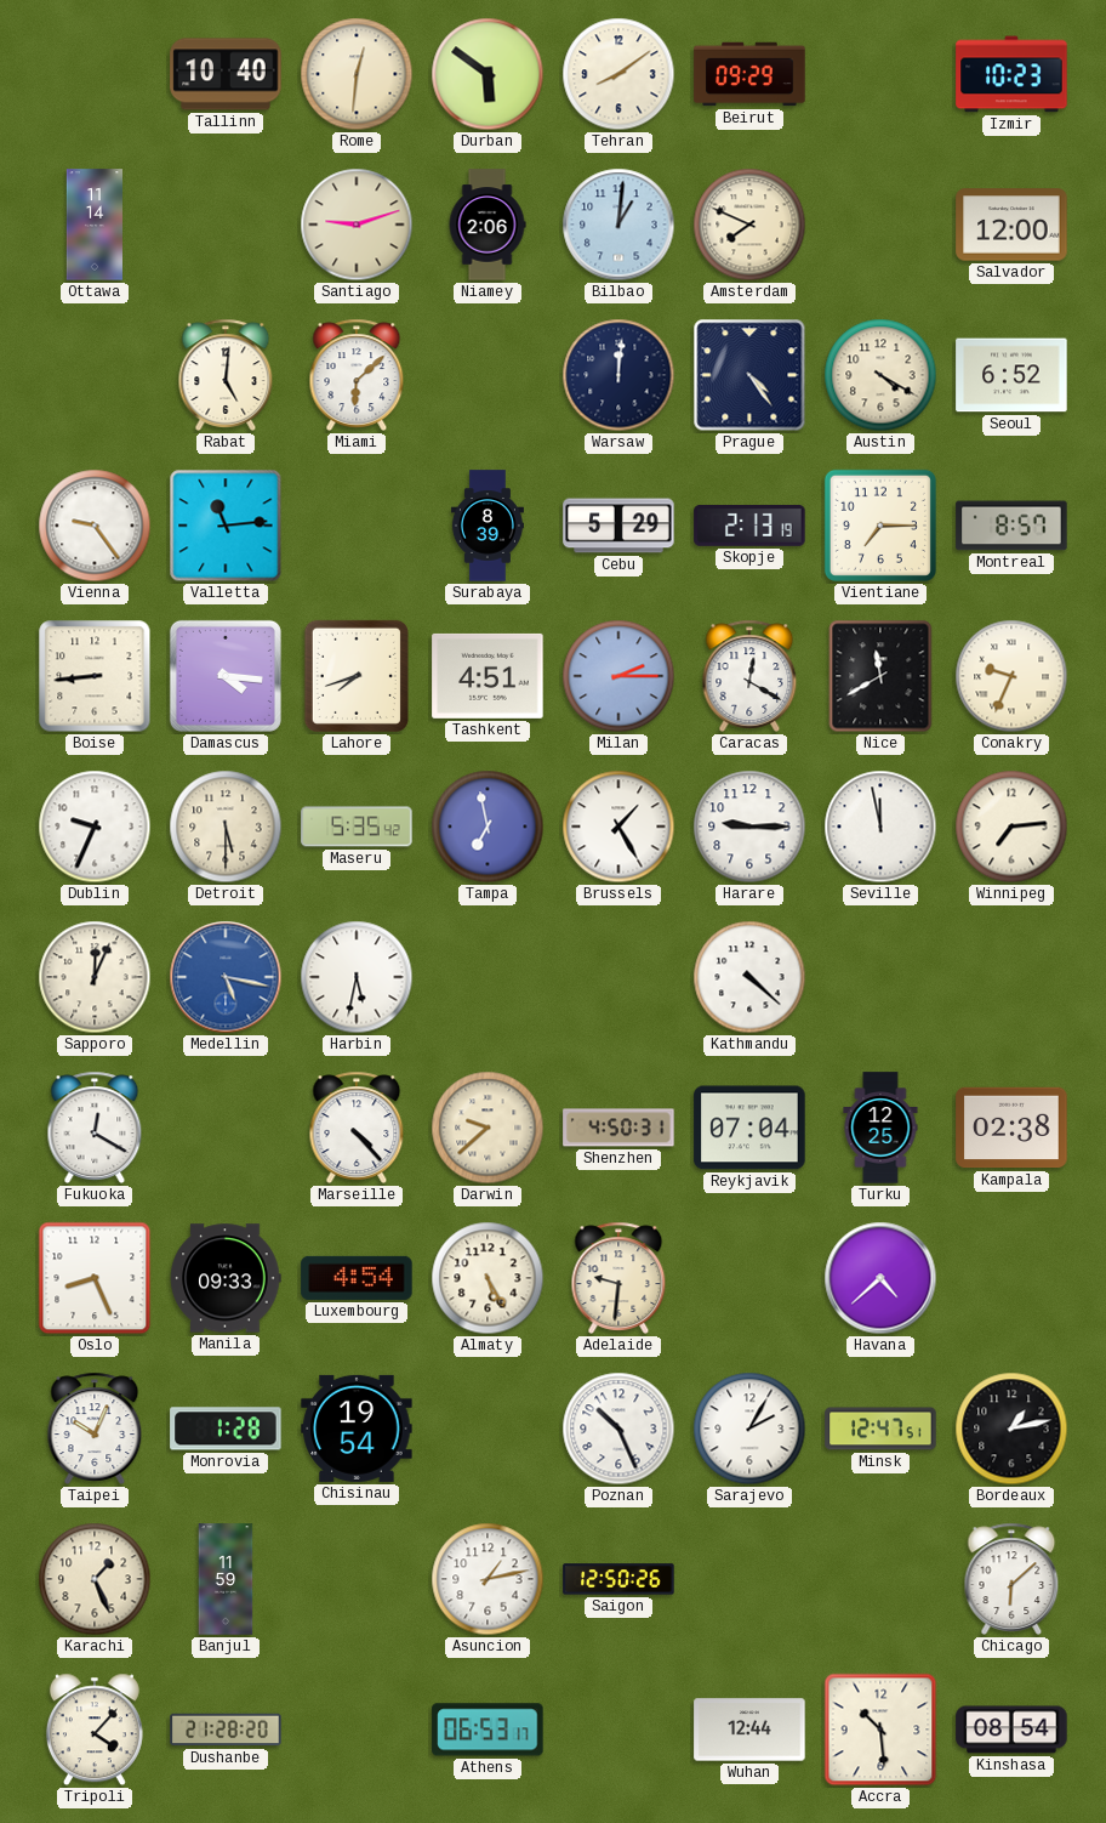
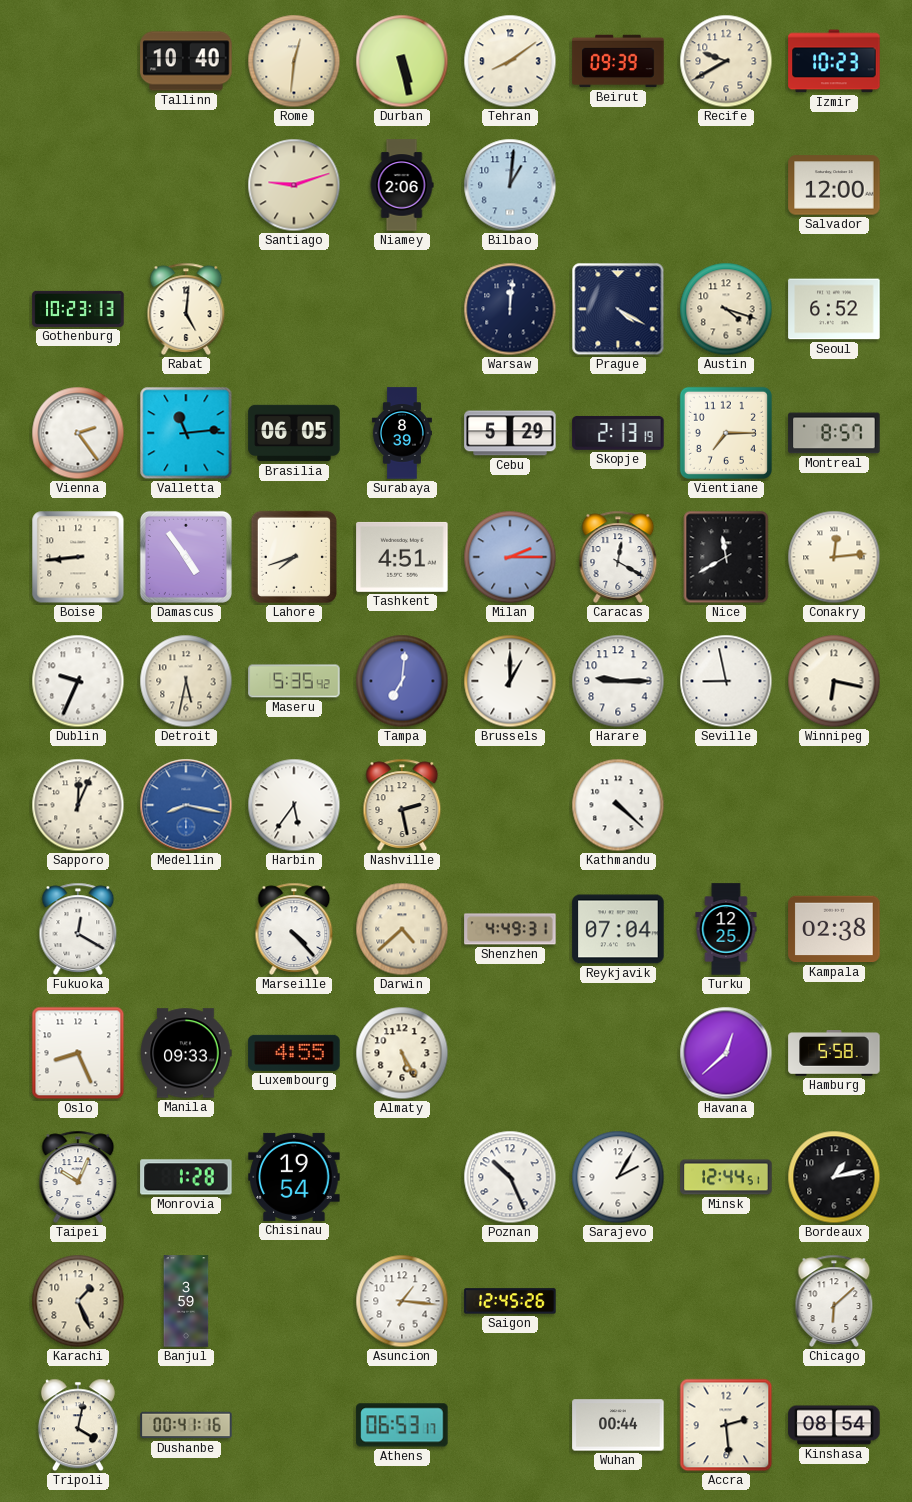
Durban: 5:51 -> 5:28
Beirut: 09:29 -> 09:39
Recife: none -> 9:40
Ottawa: 11:14 -> none
Amsterdam: 7:49 -> none
Gothenburg: none -> 10:23
Miami: 6:08 -> none
Prague: 4:24 -> 4:20
Austin: 4:20 -> 4:18
Vienna: 9:24 -> 2:24
Brasilia: none -> 06:05
Damascus: 4:16 -> 4:54
Conakry: 9:34 -> 12:14
Detroit: 5:30 -> 5:32
Tampa: 6:58 -> 7:01
Brussels: 1:25 -> 1:00
Seville: 11:58 -> 8:58
Winnipeg: 7:14 -> 6:17
Medellin: 5:17 -> 8:17
Harbin: 5:32 -> 5:36
Nashville: none -> 2:28
Darwin: 9:38 -> 4:38
Shenzhen: 4:50 -> 4:49
Luxembourg: 4:54 -> 4:55
Adelaide: 9:31 -> none
Havana: 4:38 -> 12:38
Hamburg: none -> 5:58
Minsk: 12:47 -> 12:44
Banjul: 11:59 -> 3:59
Asuncion: 1:13 -> 1:16
Saigon: 12:50 -> 12:45
Tripoli: 4:07 -> 4:02
Dushanbe: 21:28 -> 00:41
Wuhan: 12:44 -> 00:44
Accra: 10:29 -> 2:29
